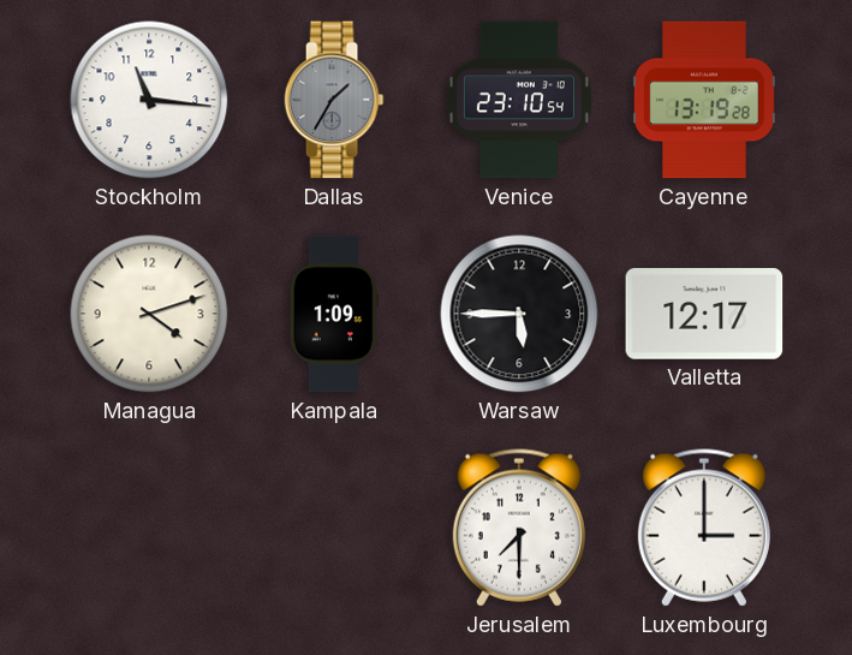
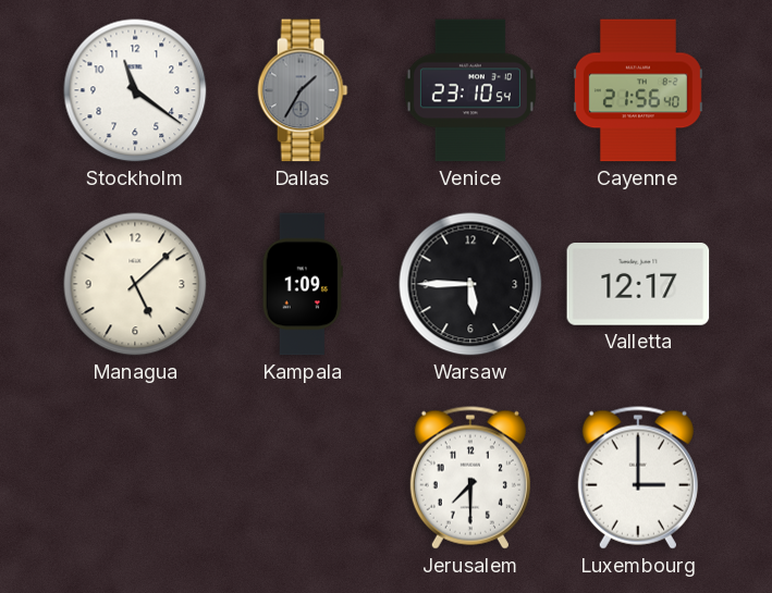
Stockholm: 11:16 -> 11:21
Cayenne: 13:19 -> 21:56
Managua: 4:12 -> 5:08
